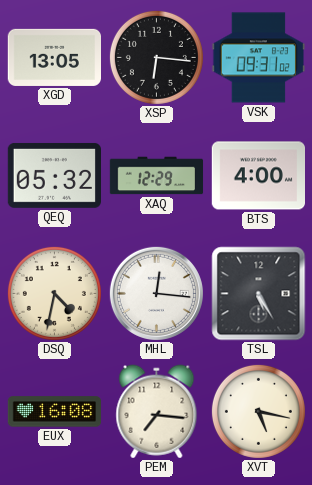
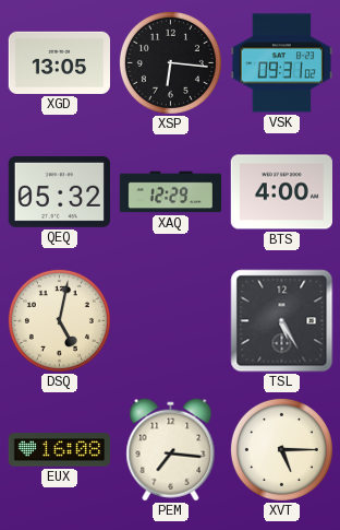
DSQ: 4:32 -> 5:02
MHL: 12:16 -> none
XVT: 5:17 -> 5:15
